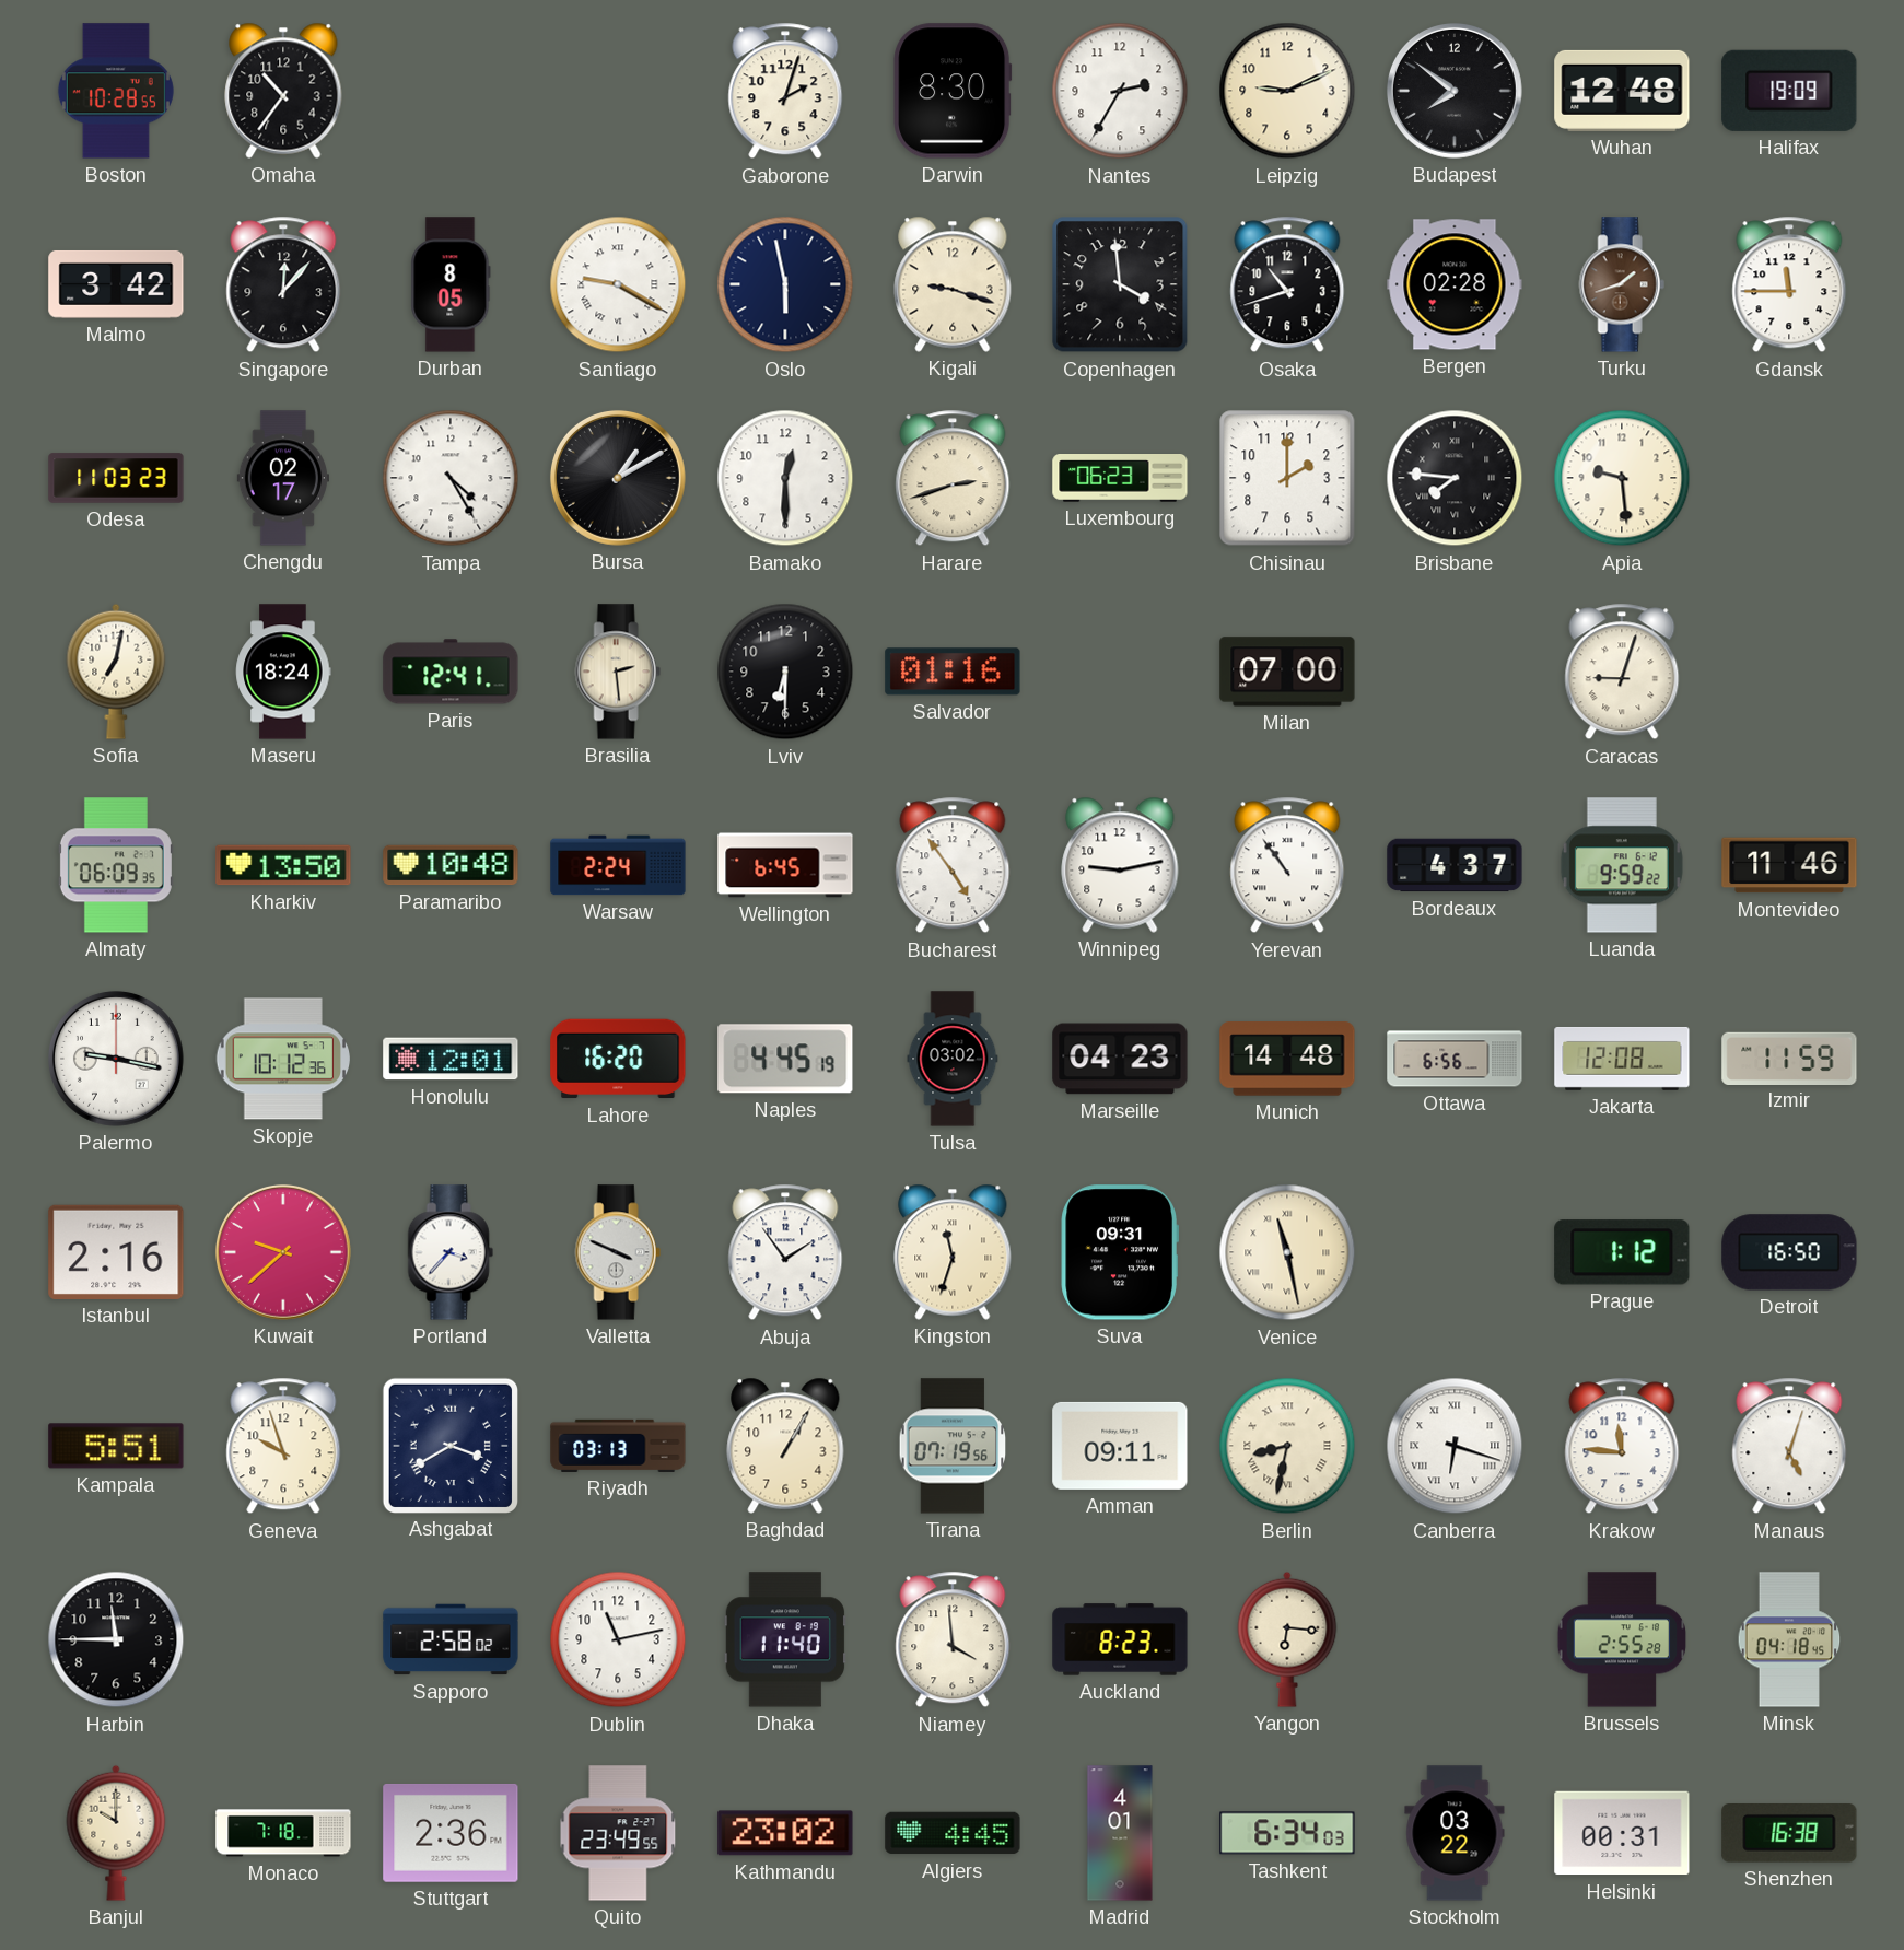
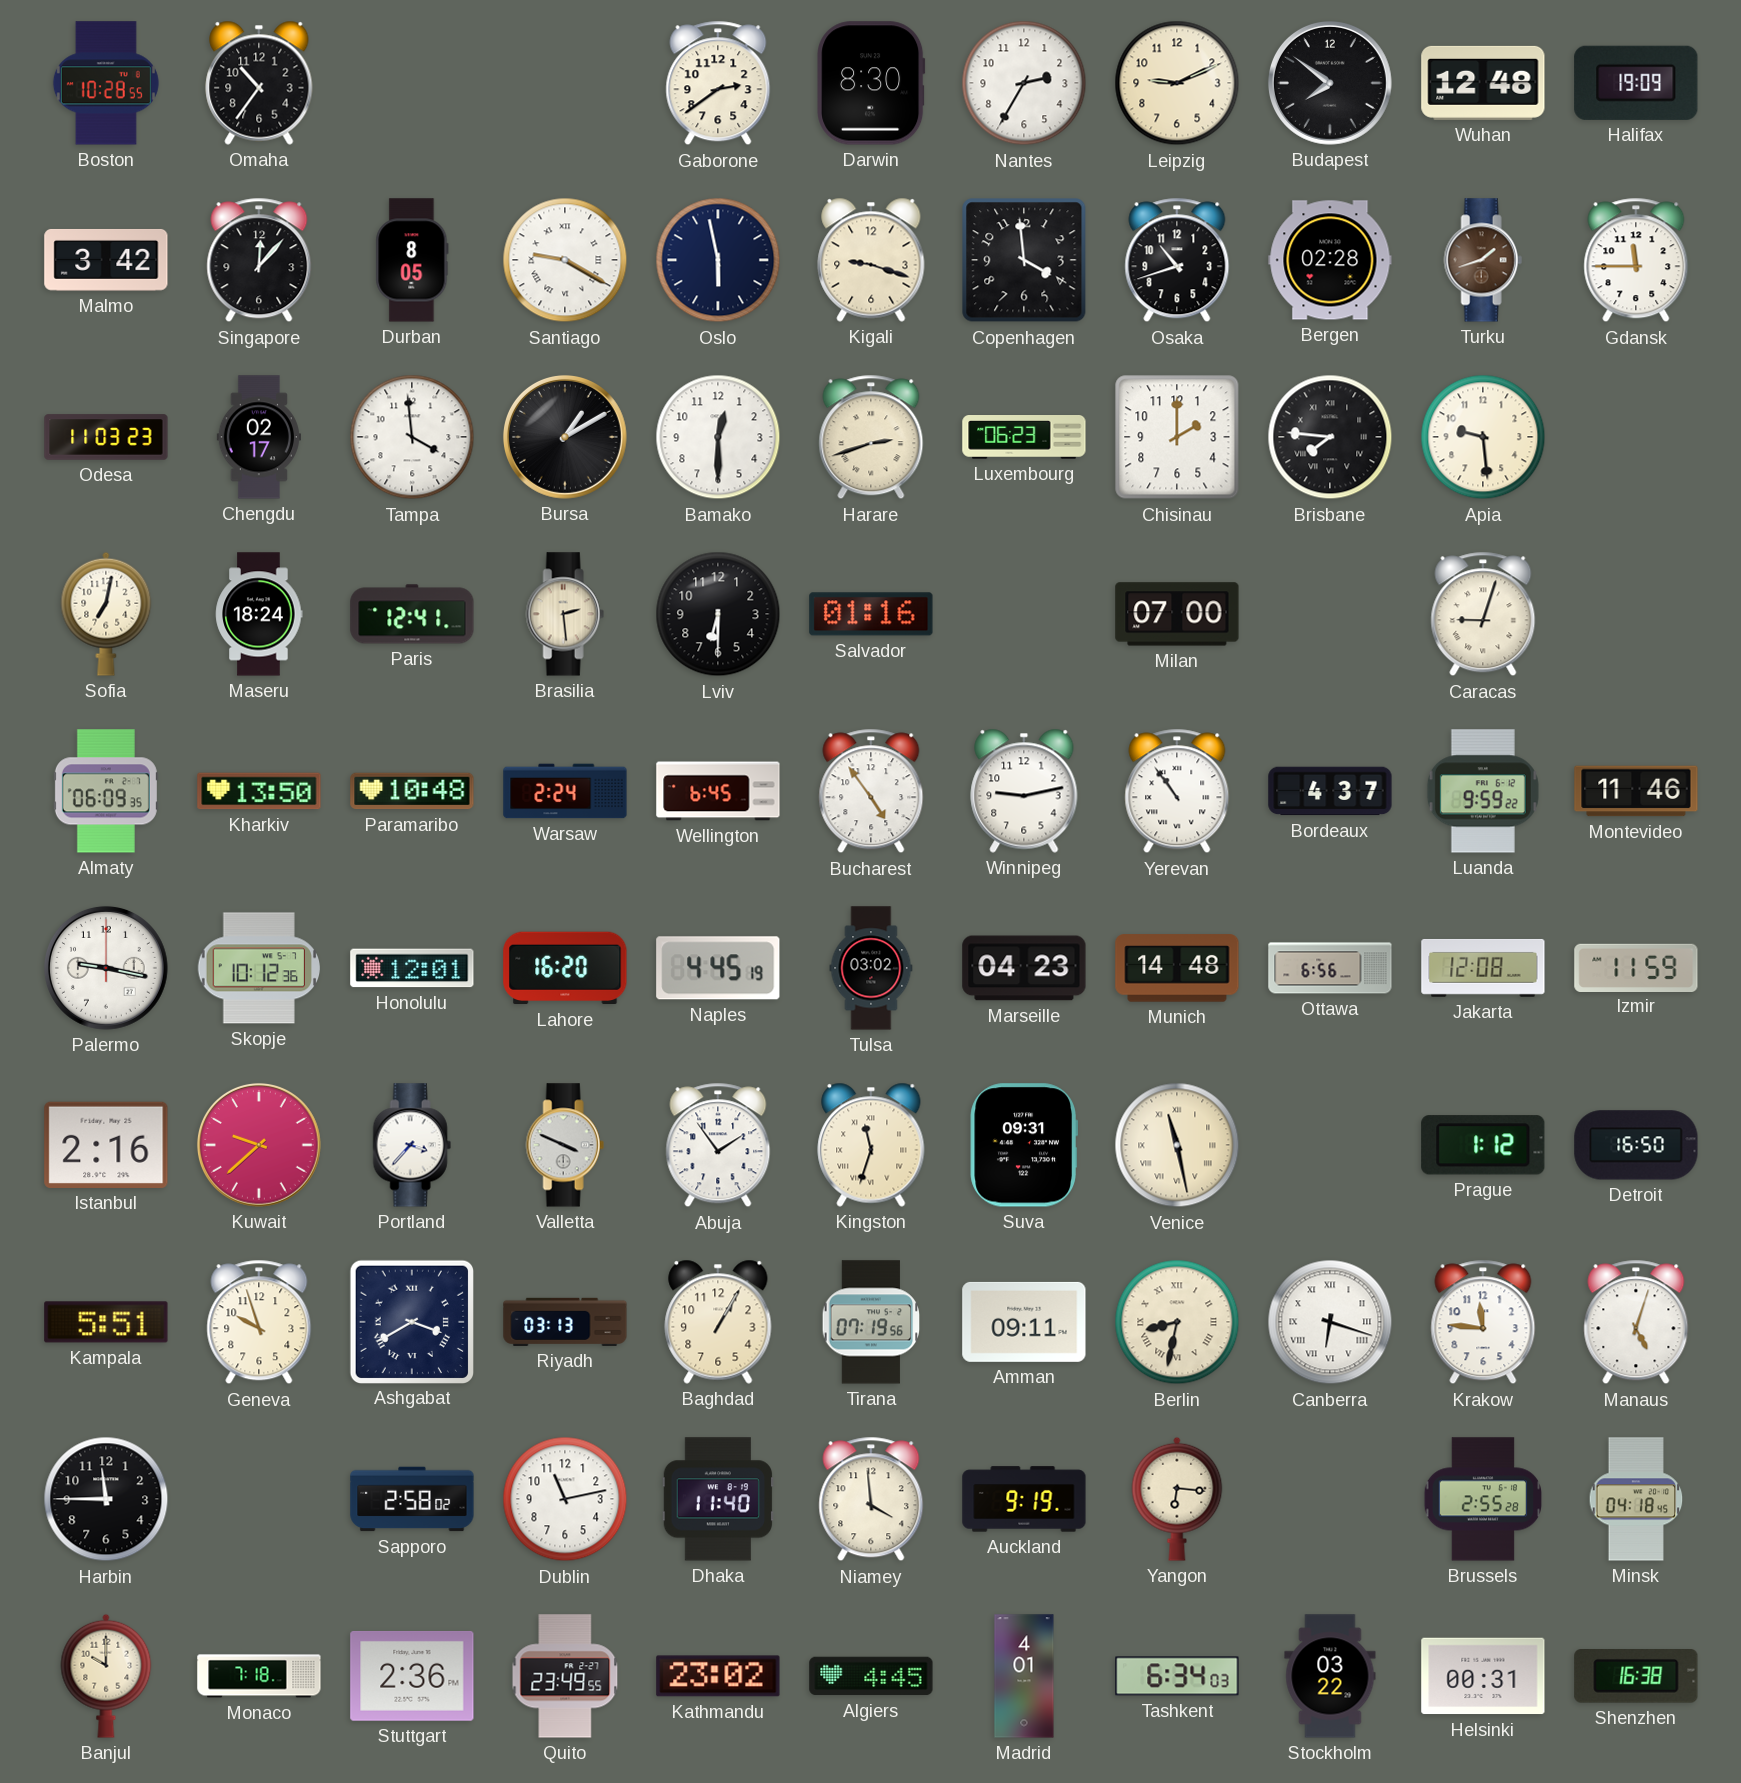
Gaborone: 2:03 -> 2:39
Tampa: 4:25 -> 3:59
Auckland: 8:23 -> 9:19
